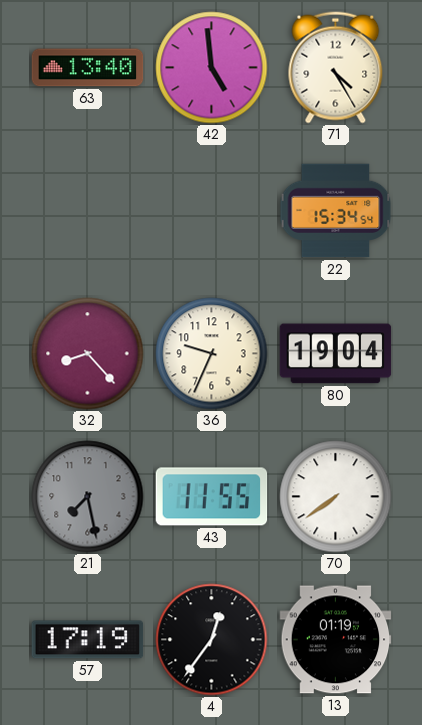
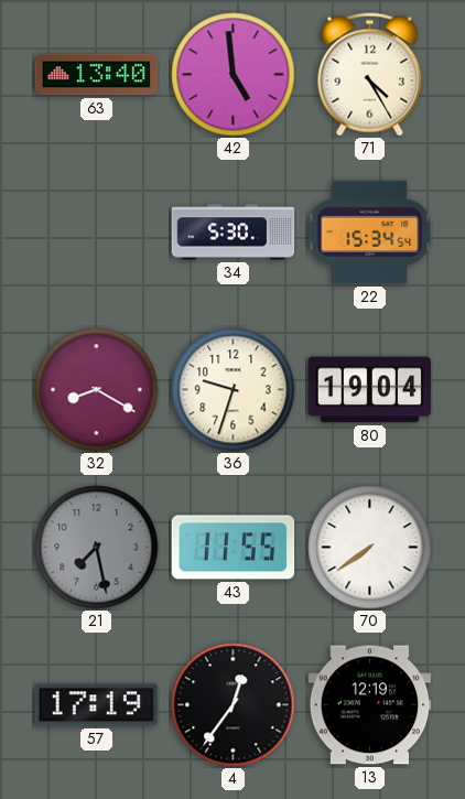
34: none -> 5:30
32: 8:23 -> 8:20
36: 9:34 -> 9:33
13: 01:19 -> 12:19
